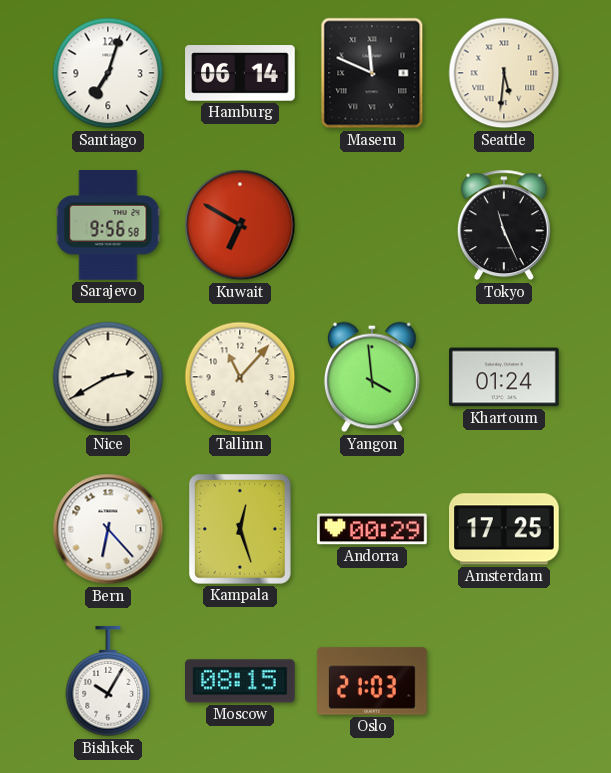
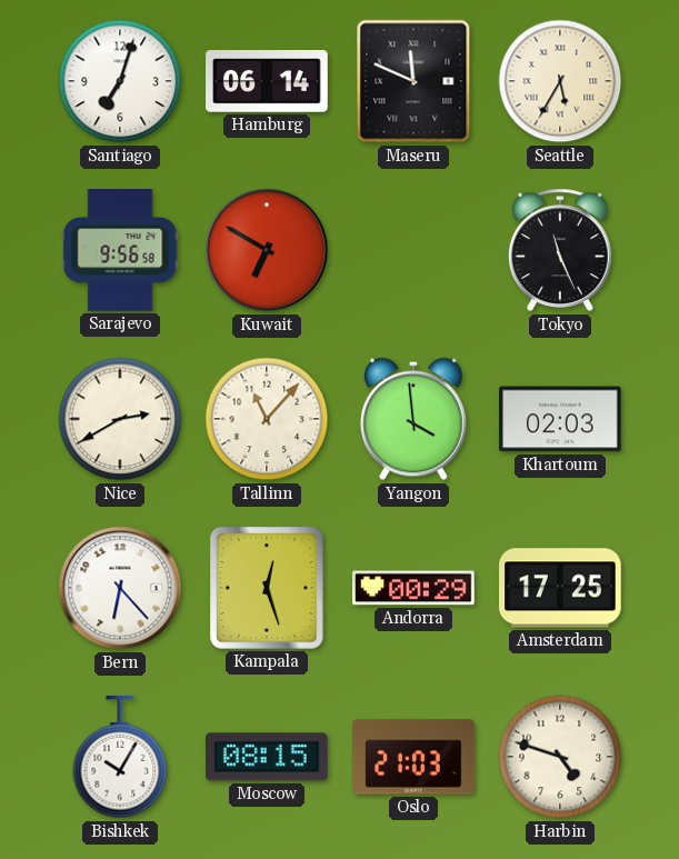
Seattle: 5:31 -> 5:35
Khartoum: 01:24 -> 02:03
Harbin: none -> 4:48
